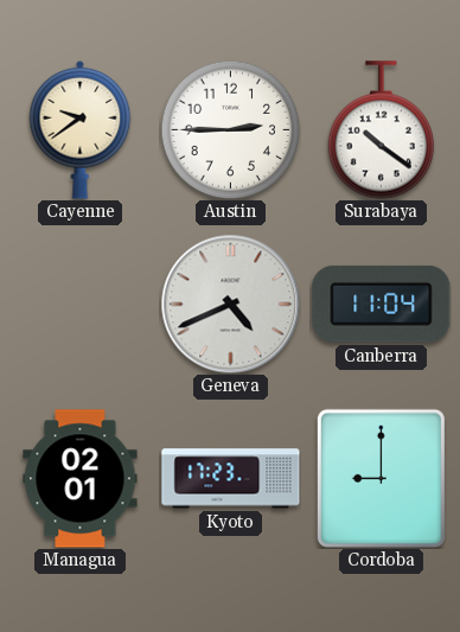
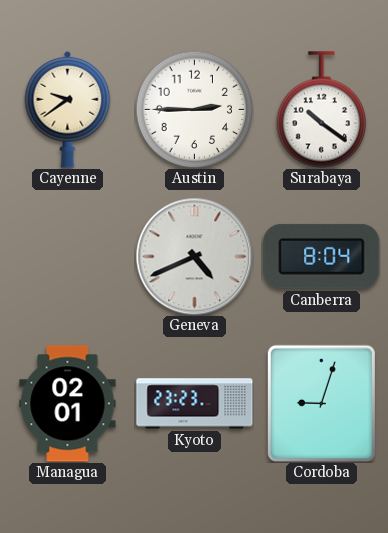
Canberra: 11:04 -> 8:04
Kyoto: 17:23 -> 23:23
Cordoba: 9:00 -> 9:03
